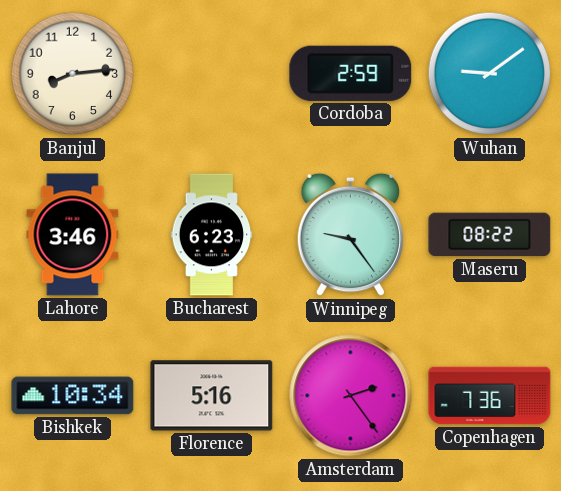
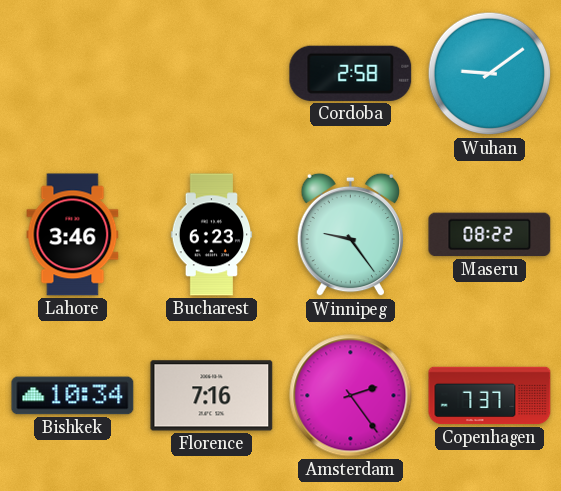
Banjul: 8:14 -> none
Cordoba: 2:59 -> 2:58
Florence: 5:16 -> 7:16
Copenhagen: 7:36 -> 7:37
